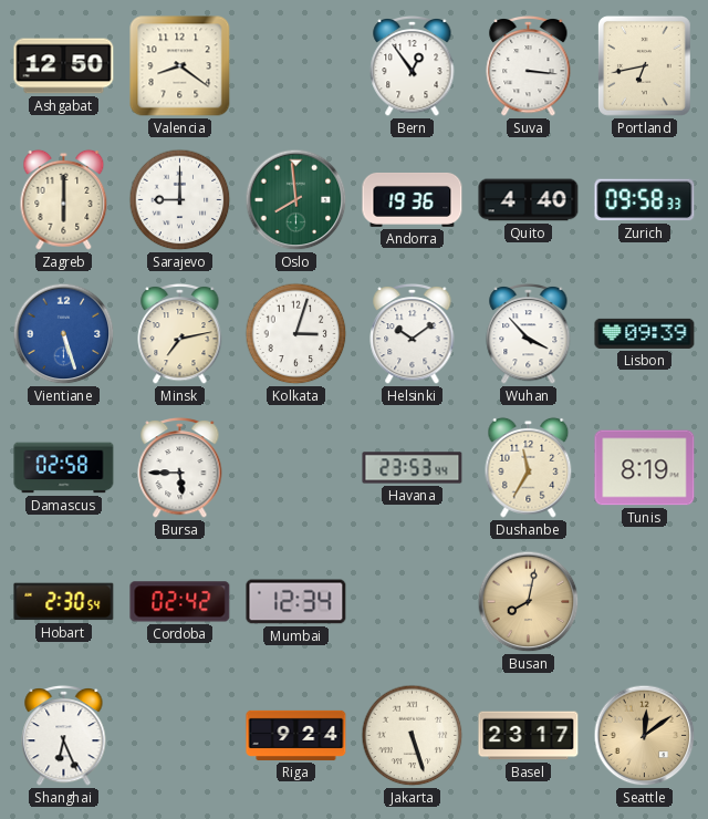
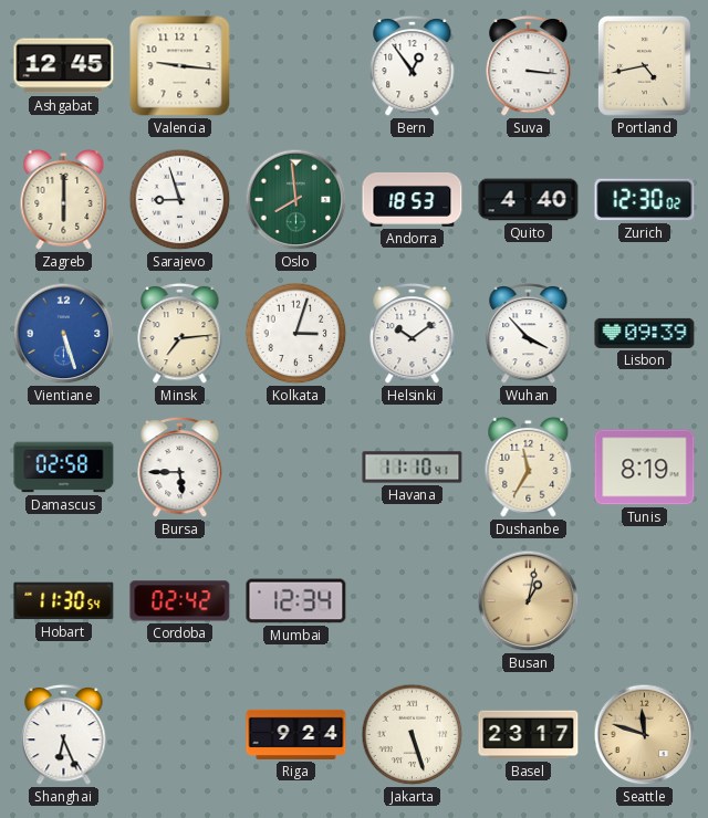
Ashgabat: 12:50 -> 12:45
Valencia: 8:21 -> 9:16
Portland: 6:43 -> 4:43
Sarajevo: 9:00 -> 8:57
Andorra: 19:36 -> 18:53
Zurich: 09:58 -> 12:30
Minsk: 7:13 -> 7:14
Havana: 23:53 -> 11:10
Hobart: 2:30 -> 11:30
Busan: 8:02 -> 1:02
Seattle: 12:09 -> 11:48
